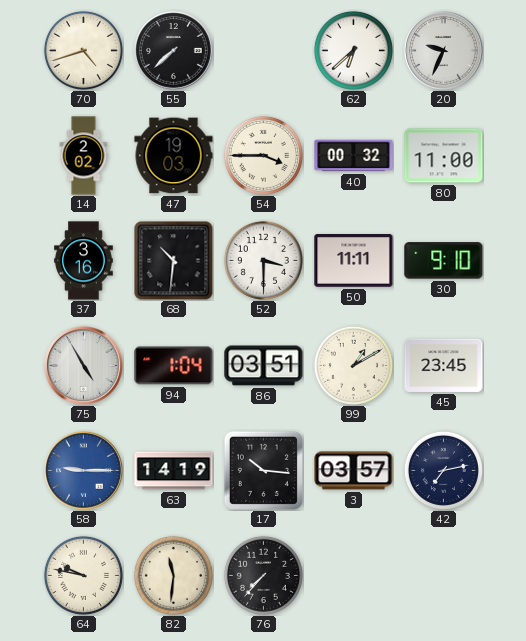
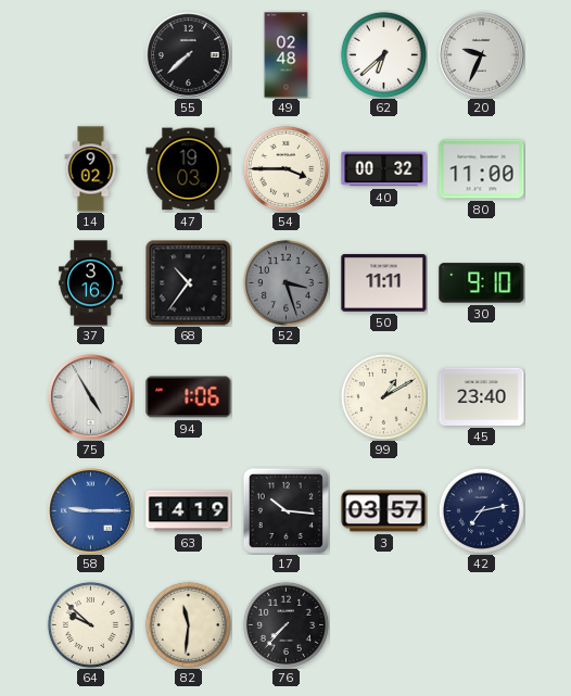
70: 4:42 -> none
49: none -> 02:48
14: 2:02 -> 9:02
68: 10:31 -> 10:36
52: 3:30 -> 3:27
52 dial: white -> grey
94: 1:04 -> 1:06
86: 03:51 -> none
45: 23:45 -> 23:40
64: 9:47 -> 9:52
